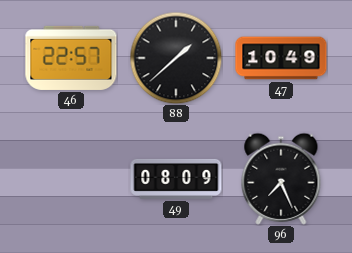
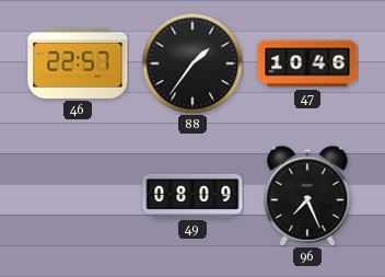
88: 1:38 -> 1:36
47: 10:49 -> 10:46
